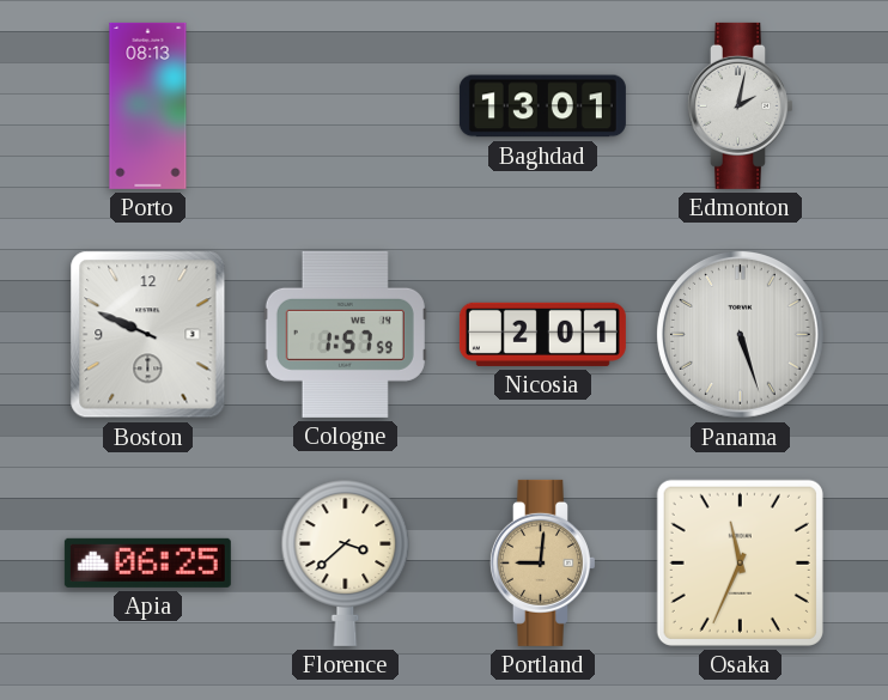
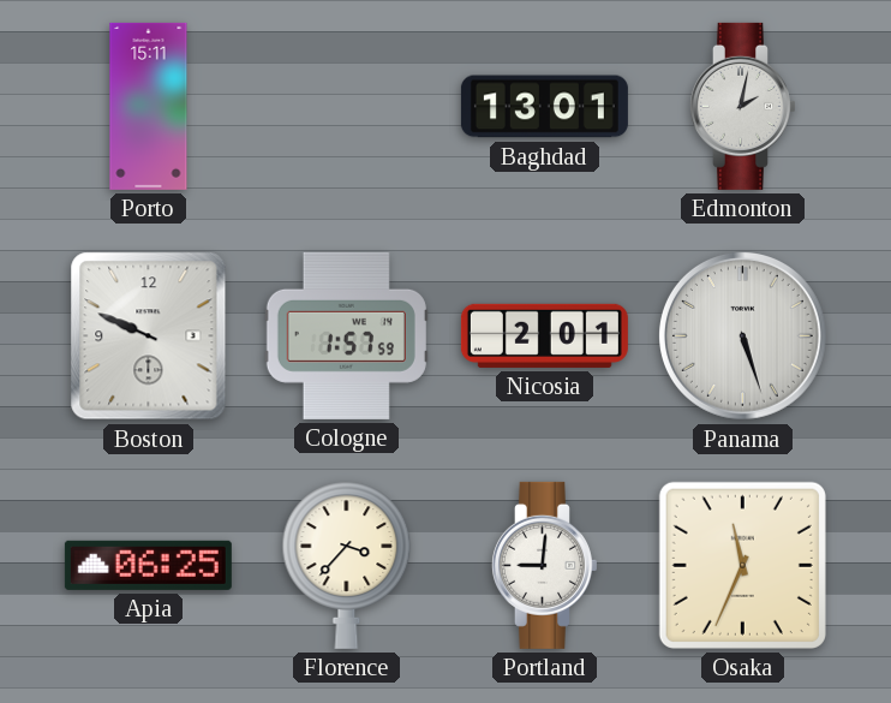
Porto: 08:13 -> 15:11
Florence: 3:38 -> 3:37
Portland dial: champagne -> white
